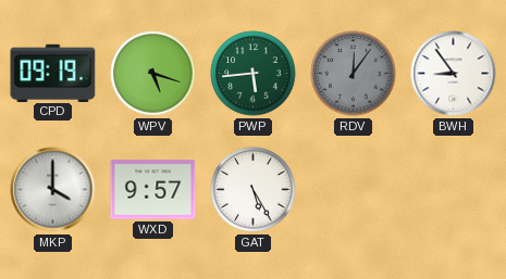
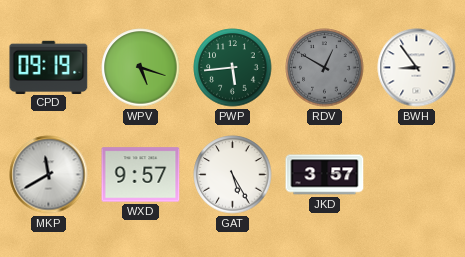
RDV: 12:06 -> 12:50
MKP: 4:00 -> 11:40
JKD: none -> 3:57
